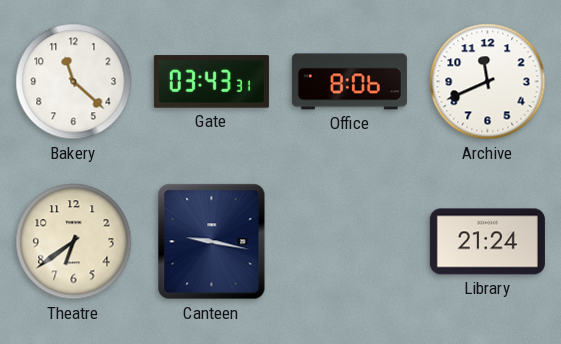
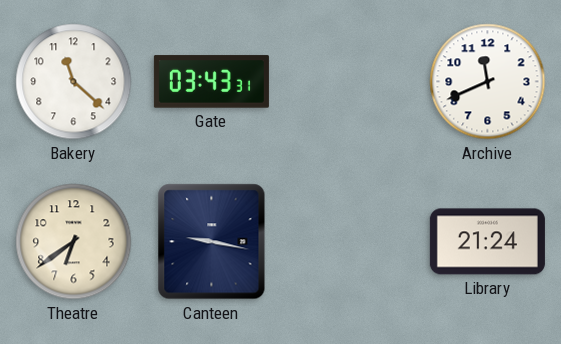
Office: 8:06 -> none
